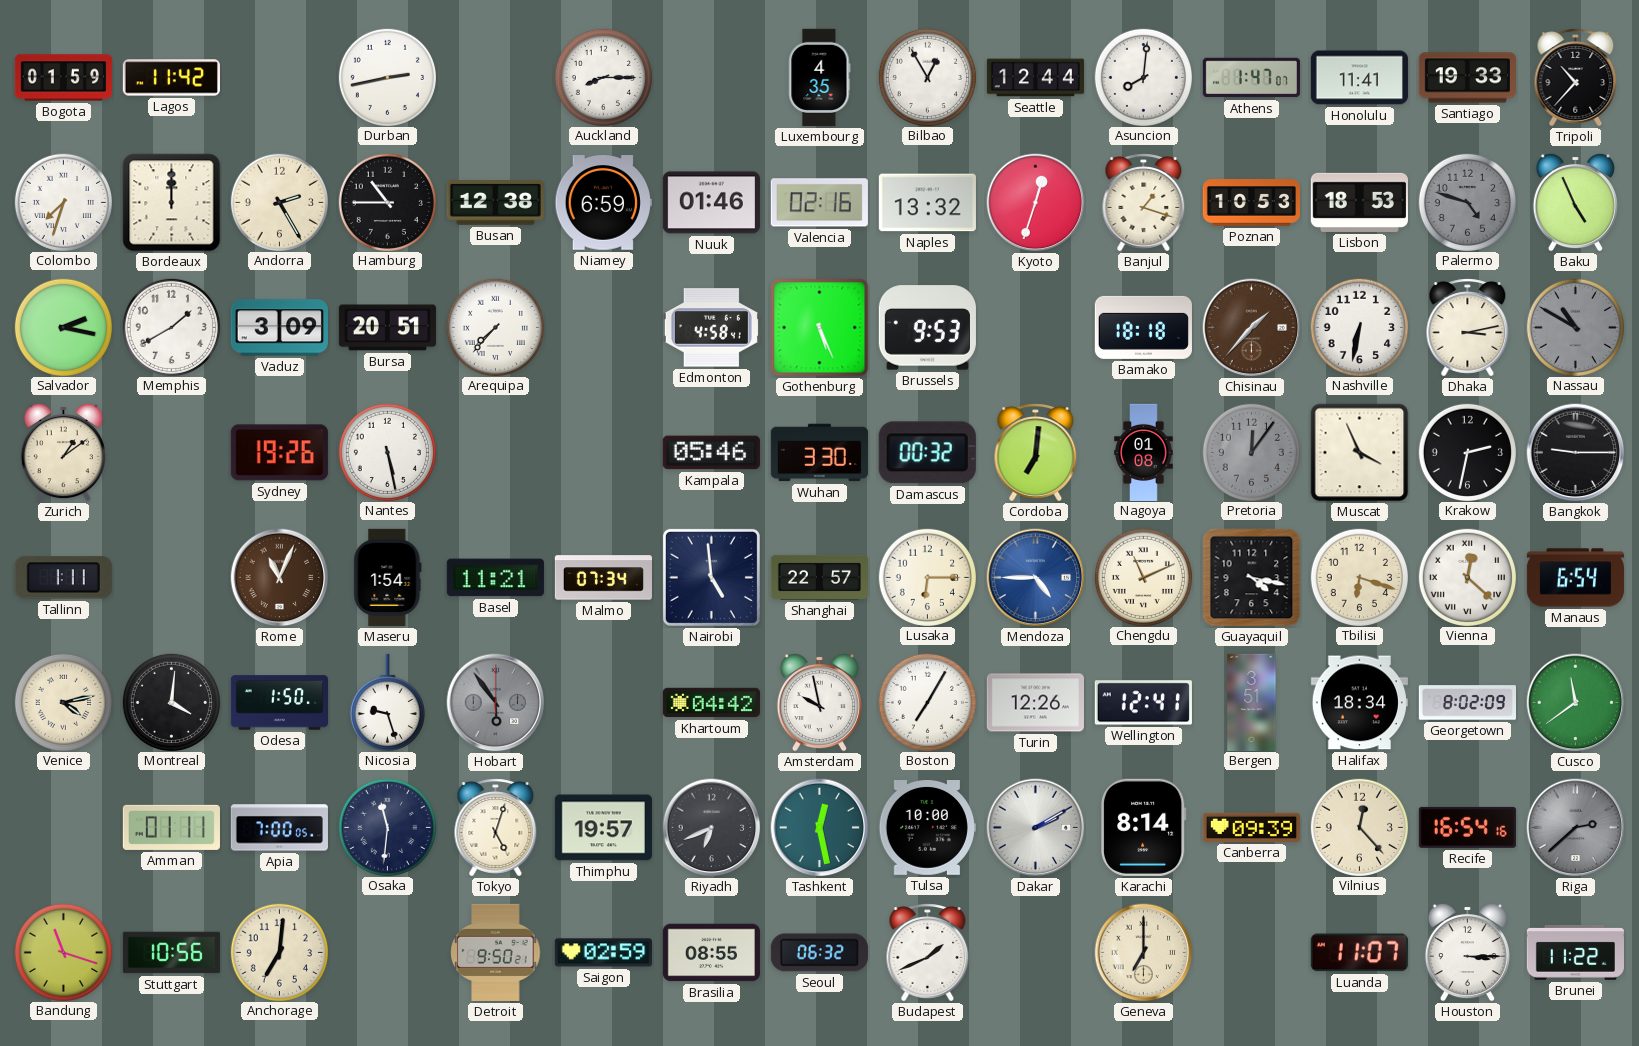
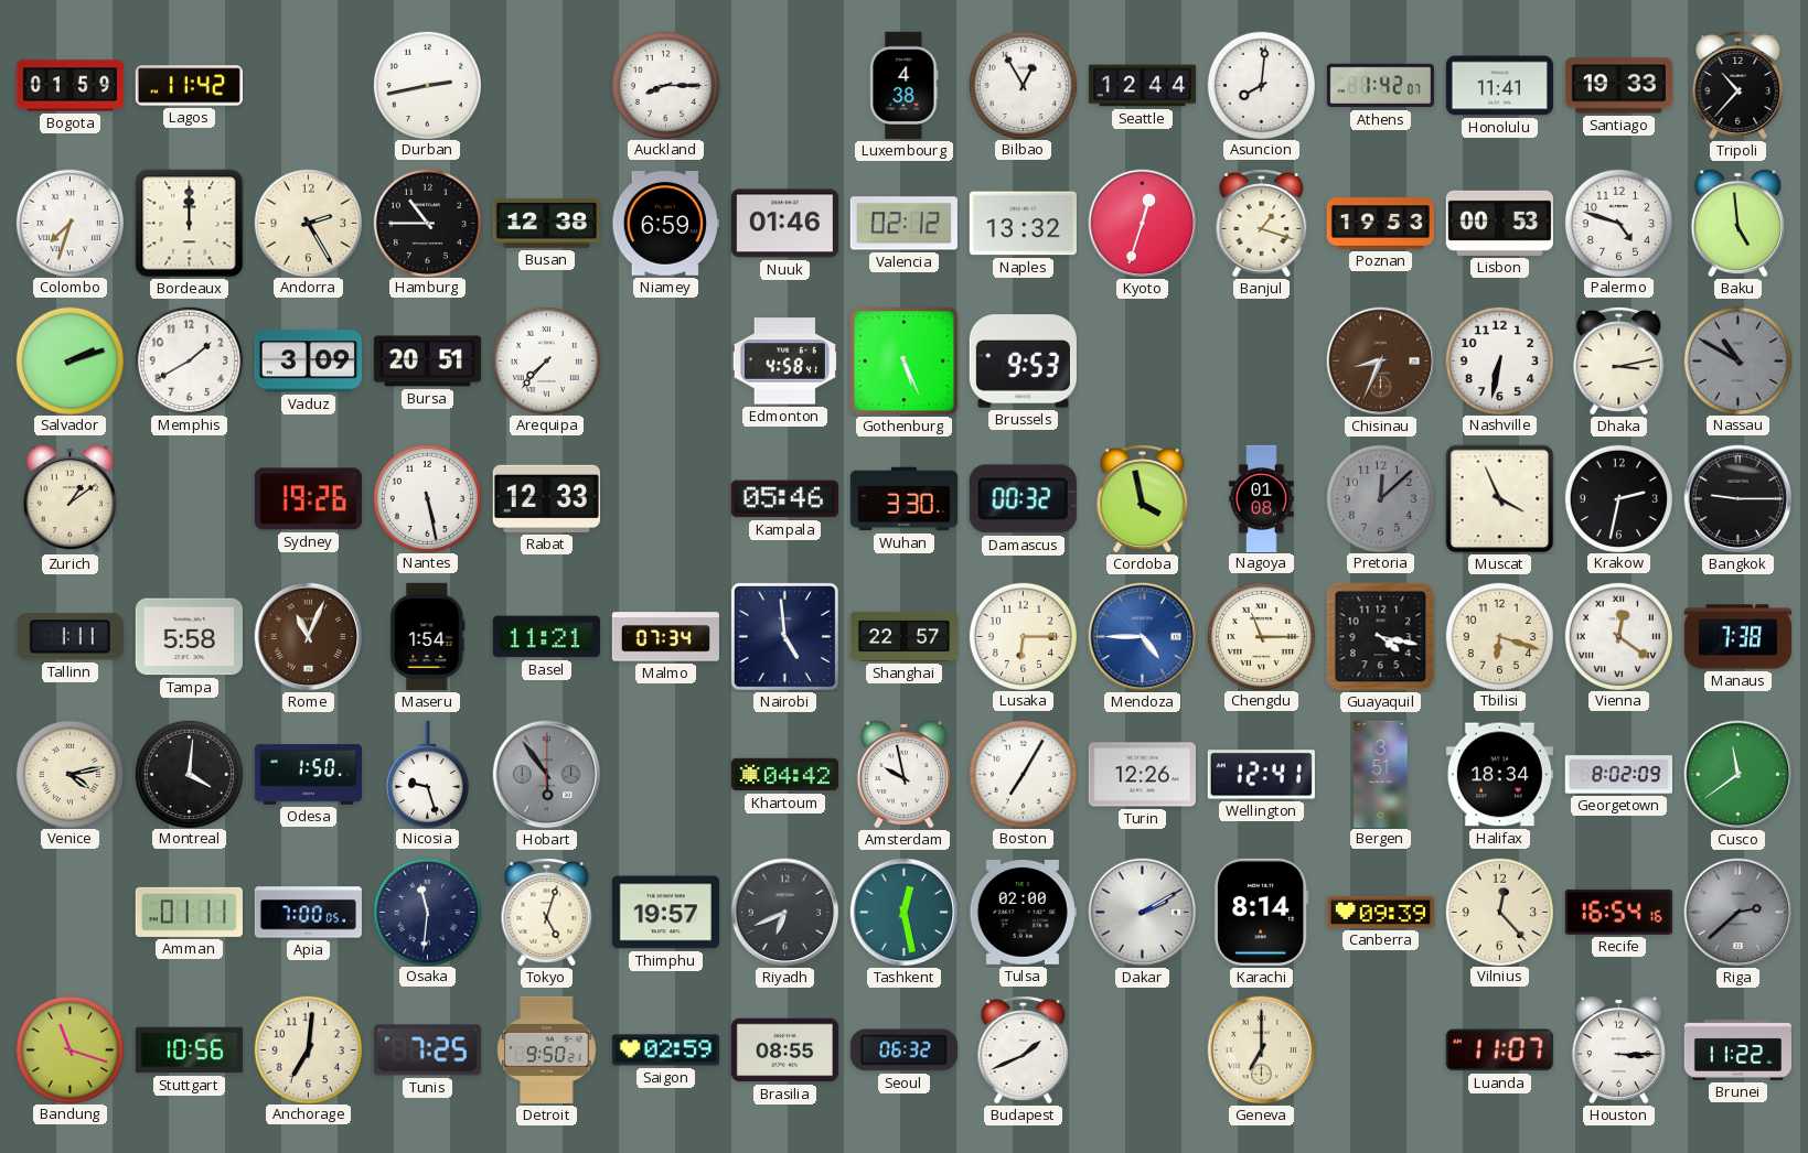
Luxembourg: 4:35 -> 4:38
Athens: 1:47 -> 1:42
Valencia: 02:16 -> 02:12
Poznan: 10:53 -> 19:53
Lisbon: 18:53 -> 00:53
Palermo dial: grey -> white
Baku: 4:56 -> 4:59
Salvador: 2:17 -> 2:12
Bamako: 18:18 -> none
Chisinau: 1:37 -> 8:34
Rabat: none -> 12:33
Cordoba: 7:01 -> 3:58
Pretoria: 12:06 -> 12:08
Tampa: none -> 5:58
Chengdu: 11:11 -> 11:15
Vienna: 12:22 -> 12:21
Manaus: 6:54 -> 7:38
Tulsa: 10:00 -> 02:00
Tunis: none -> 7:25
